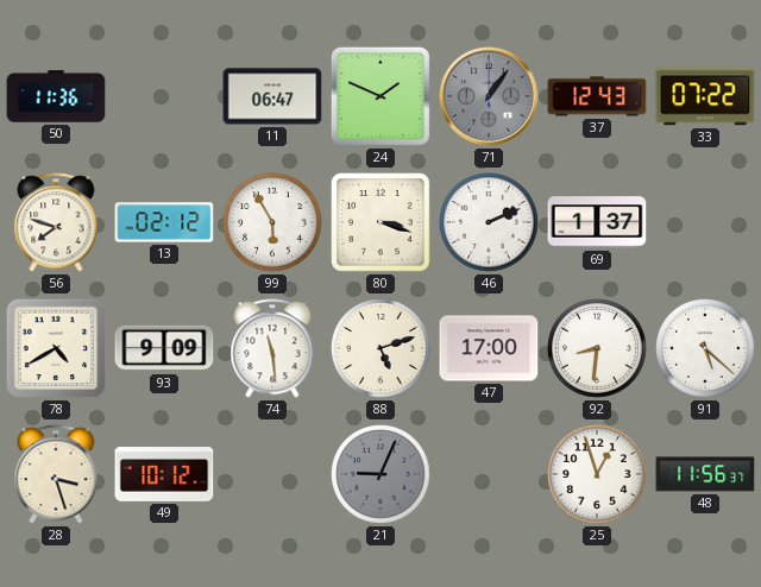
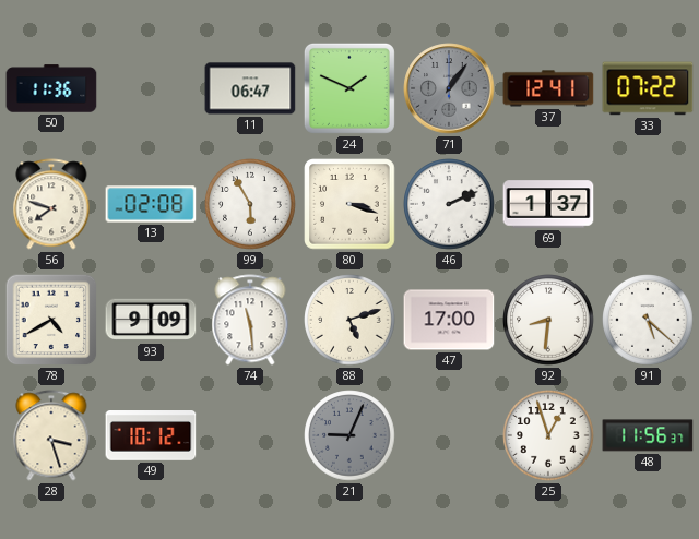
37: 12:43 -> 12:41
13: 02:12 -> 02:08
